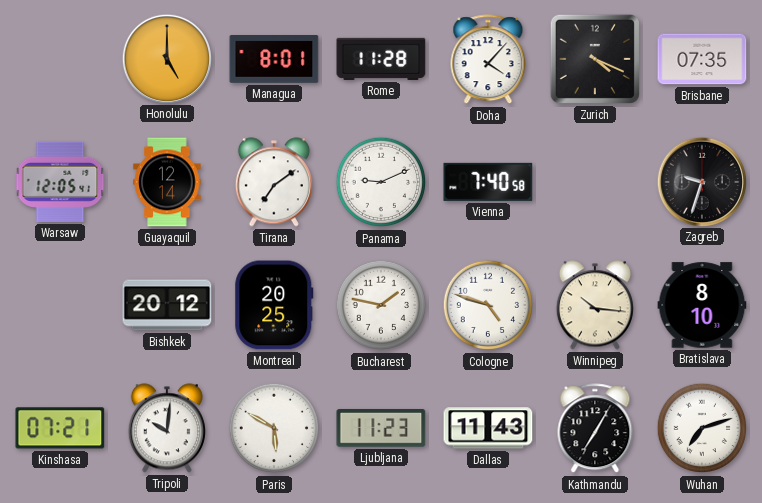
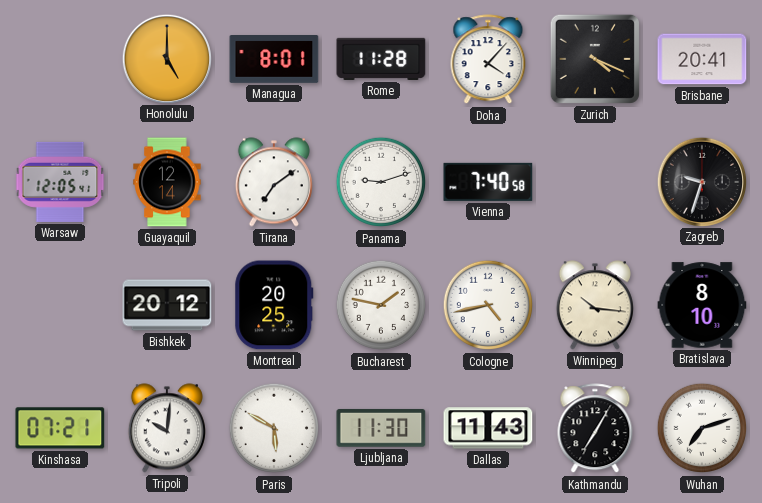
Brisbane: 07:35 -> 20:41
Panama: 9:11 -> 9:12
Cologne: 4:48 -> 4:43
Ljubljana: 11:23 -> 11:30
